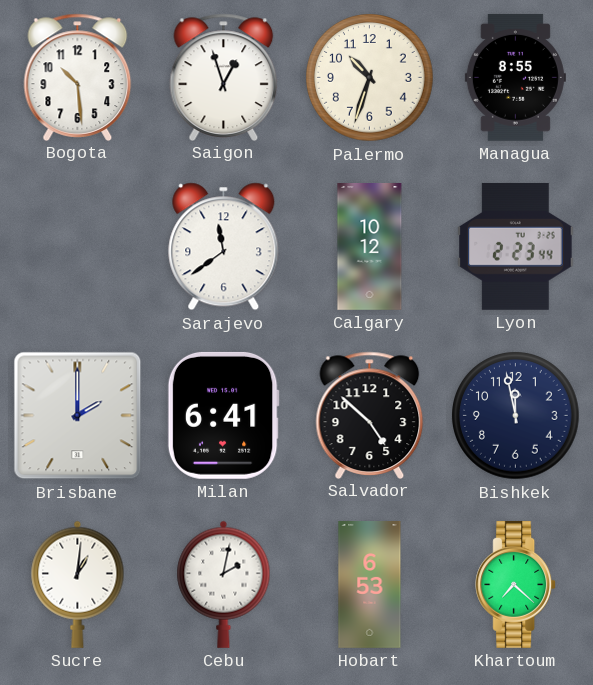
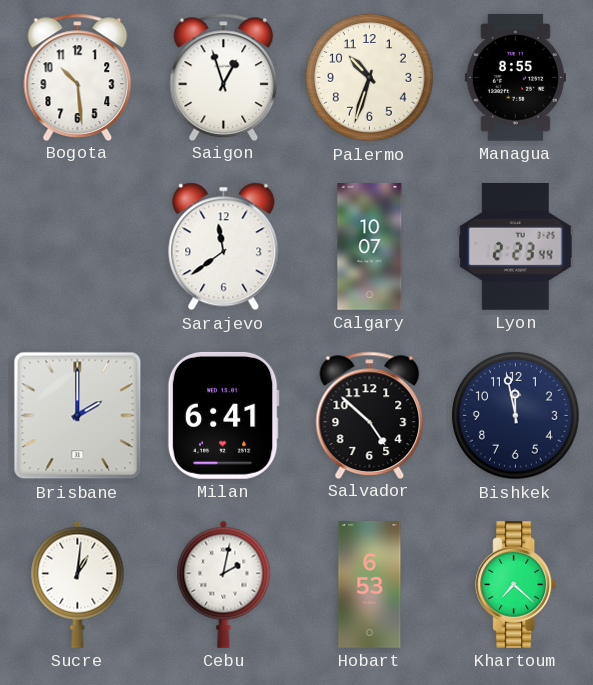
Calgary: 10:12 -> 10:07
